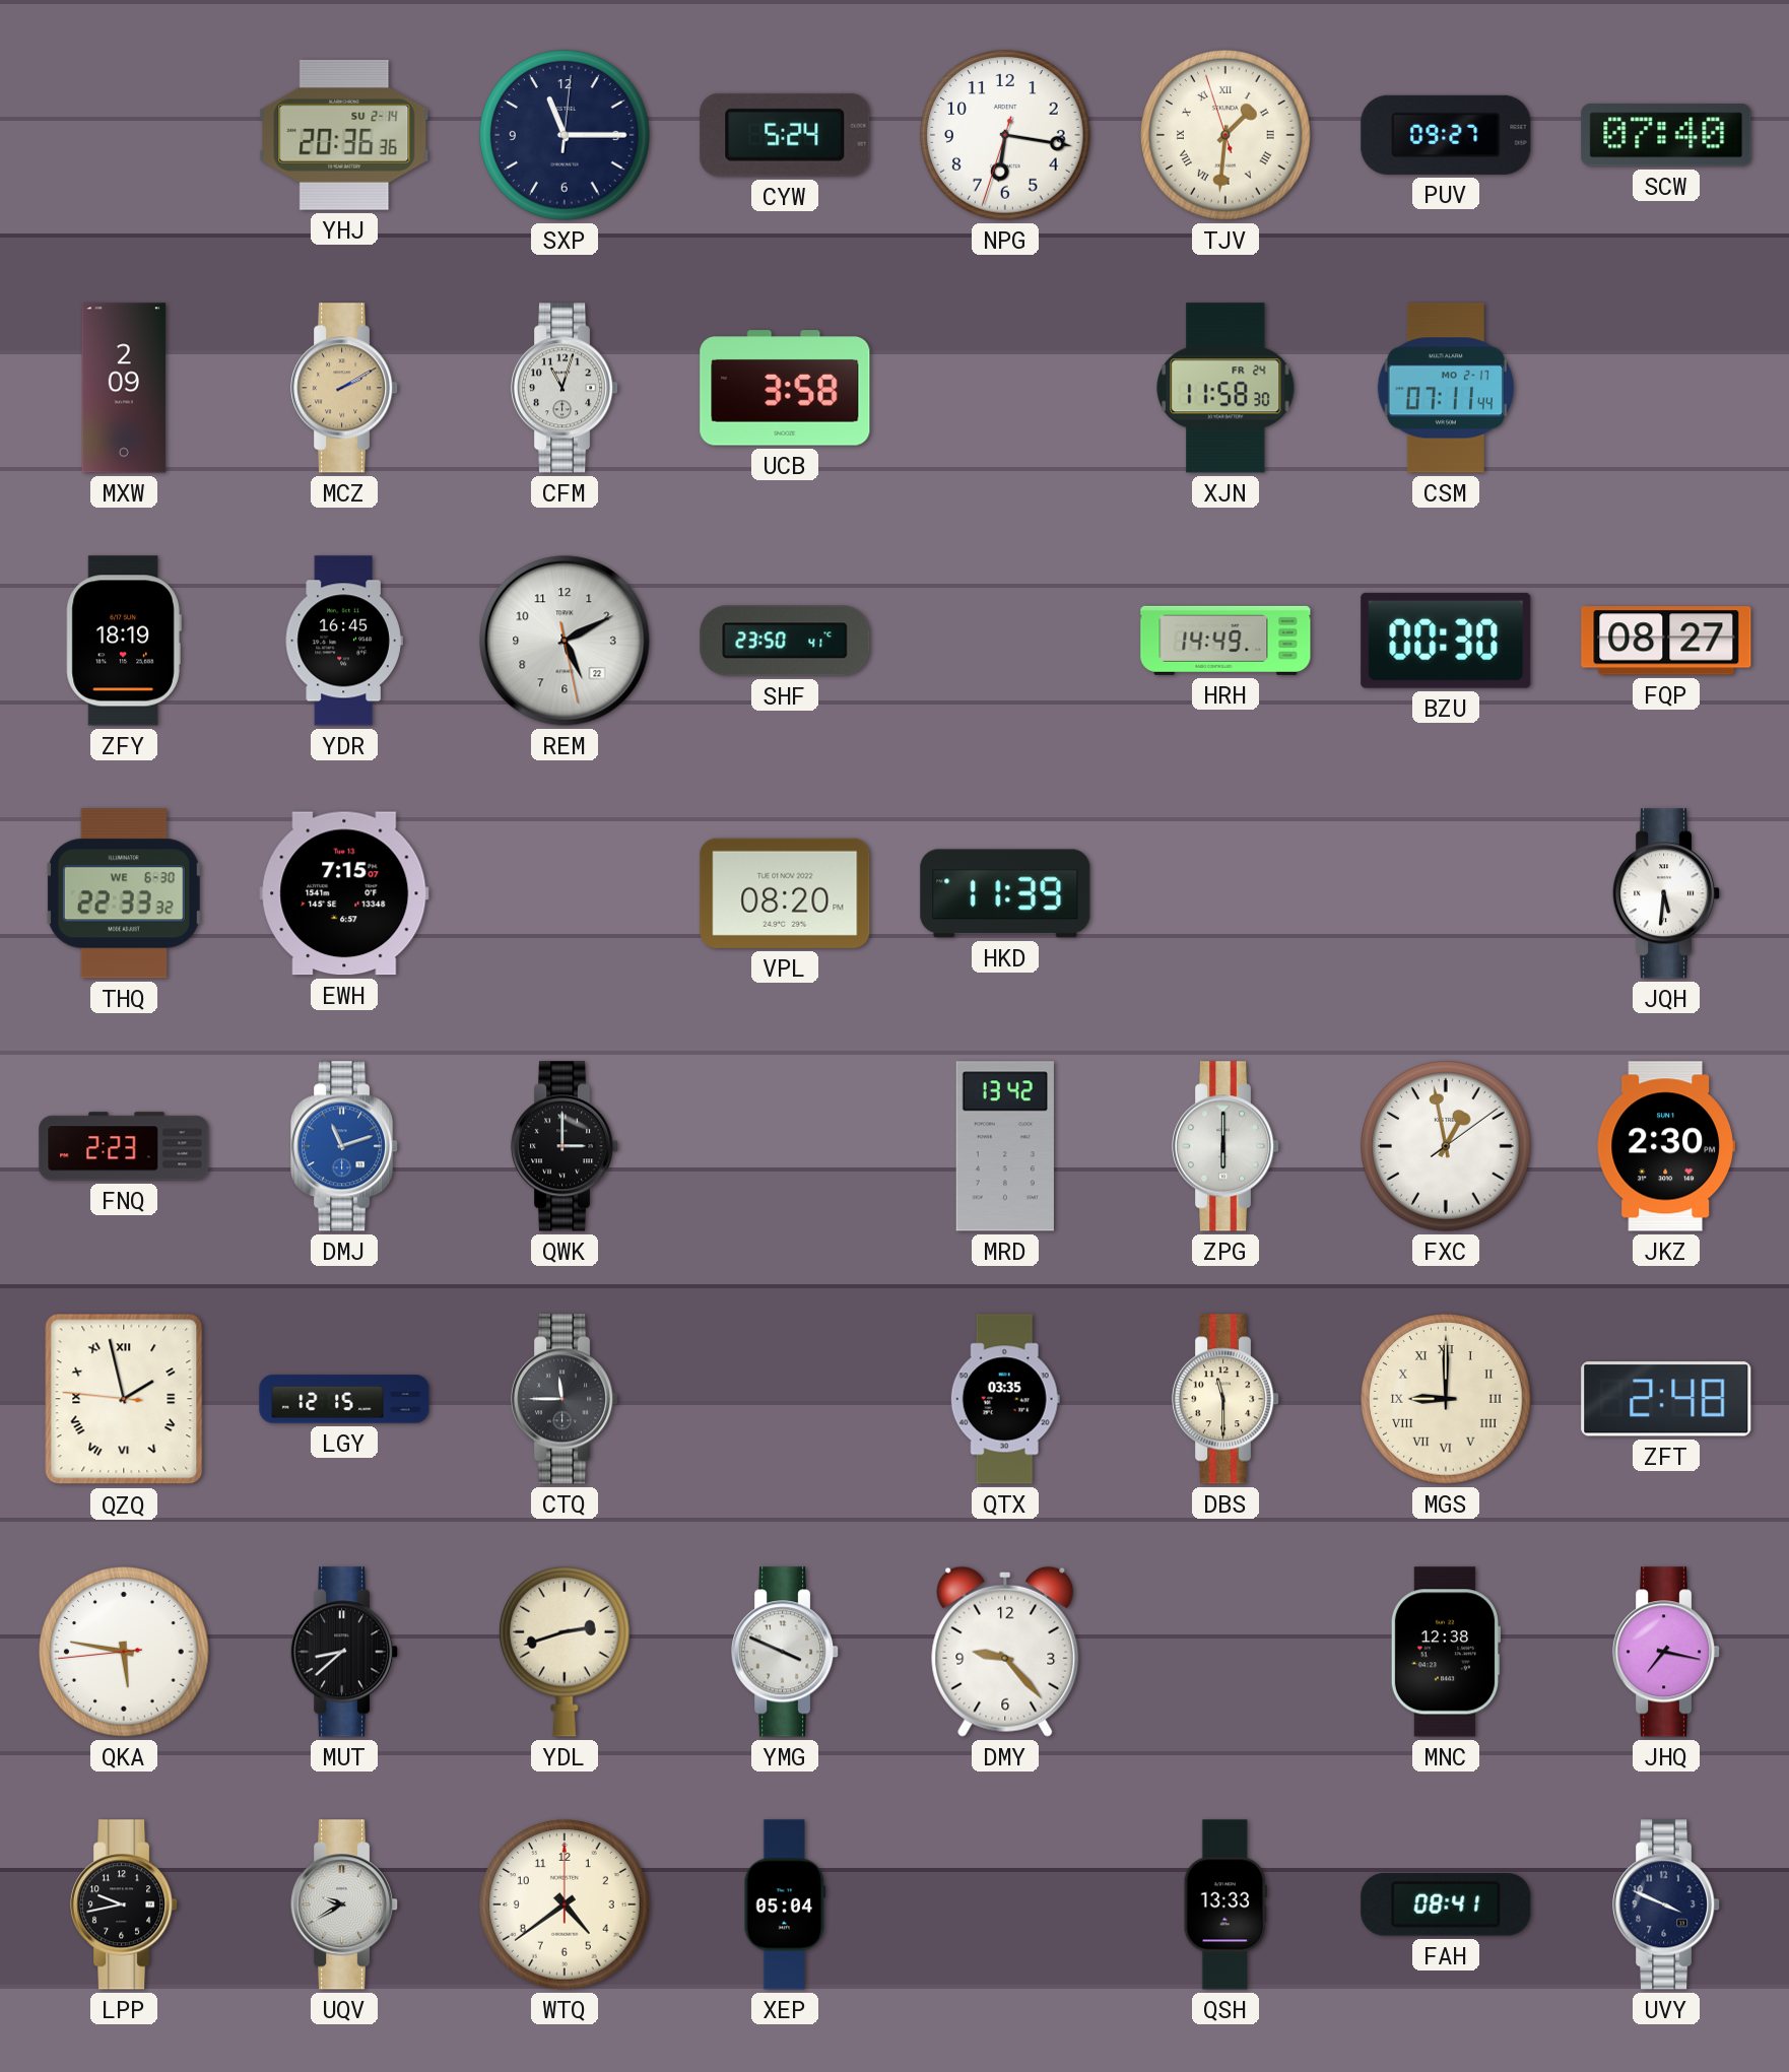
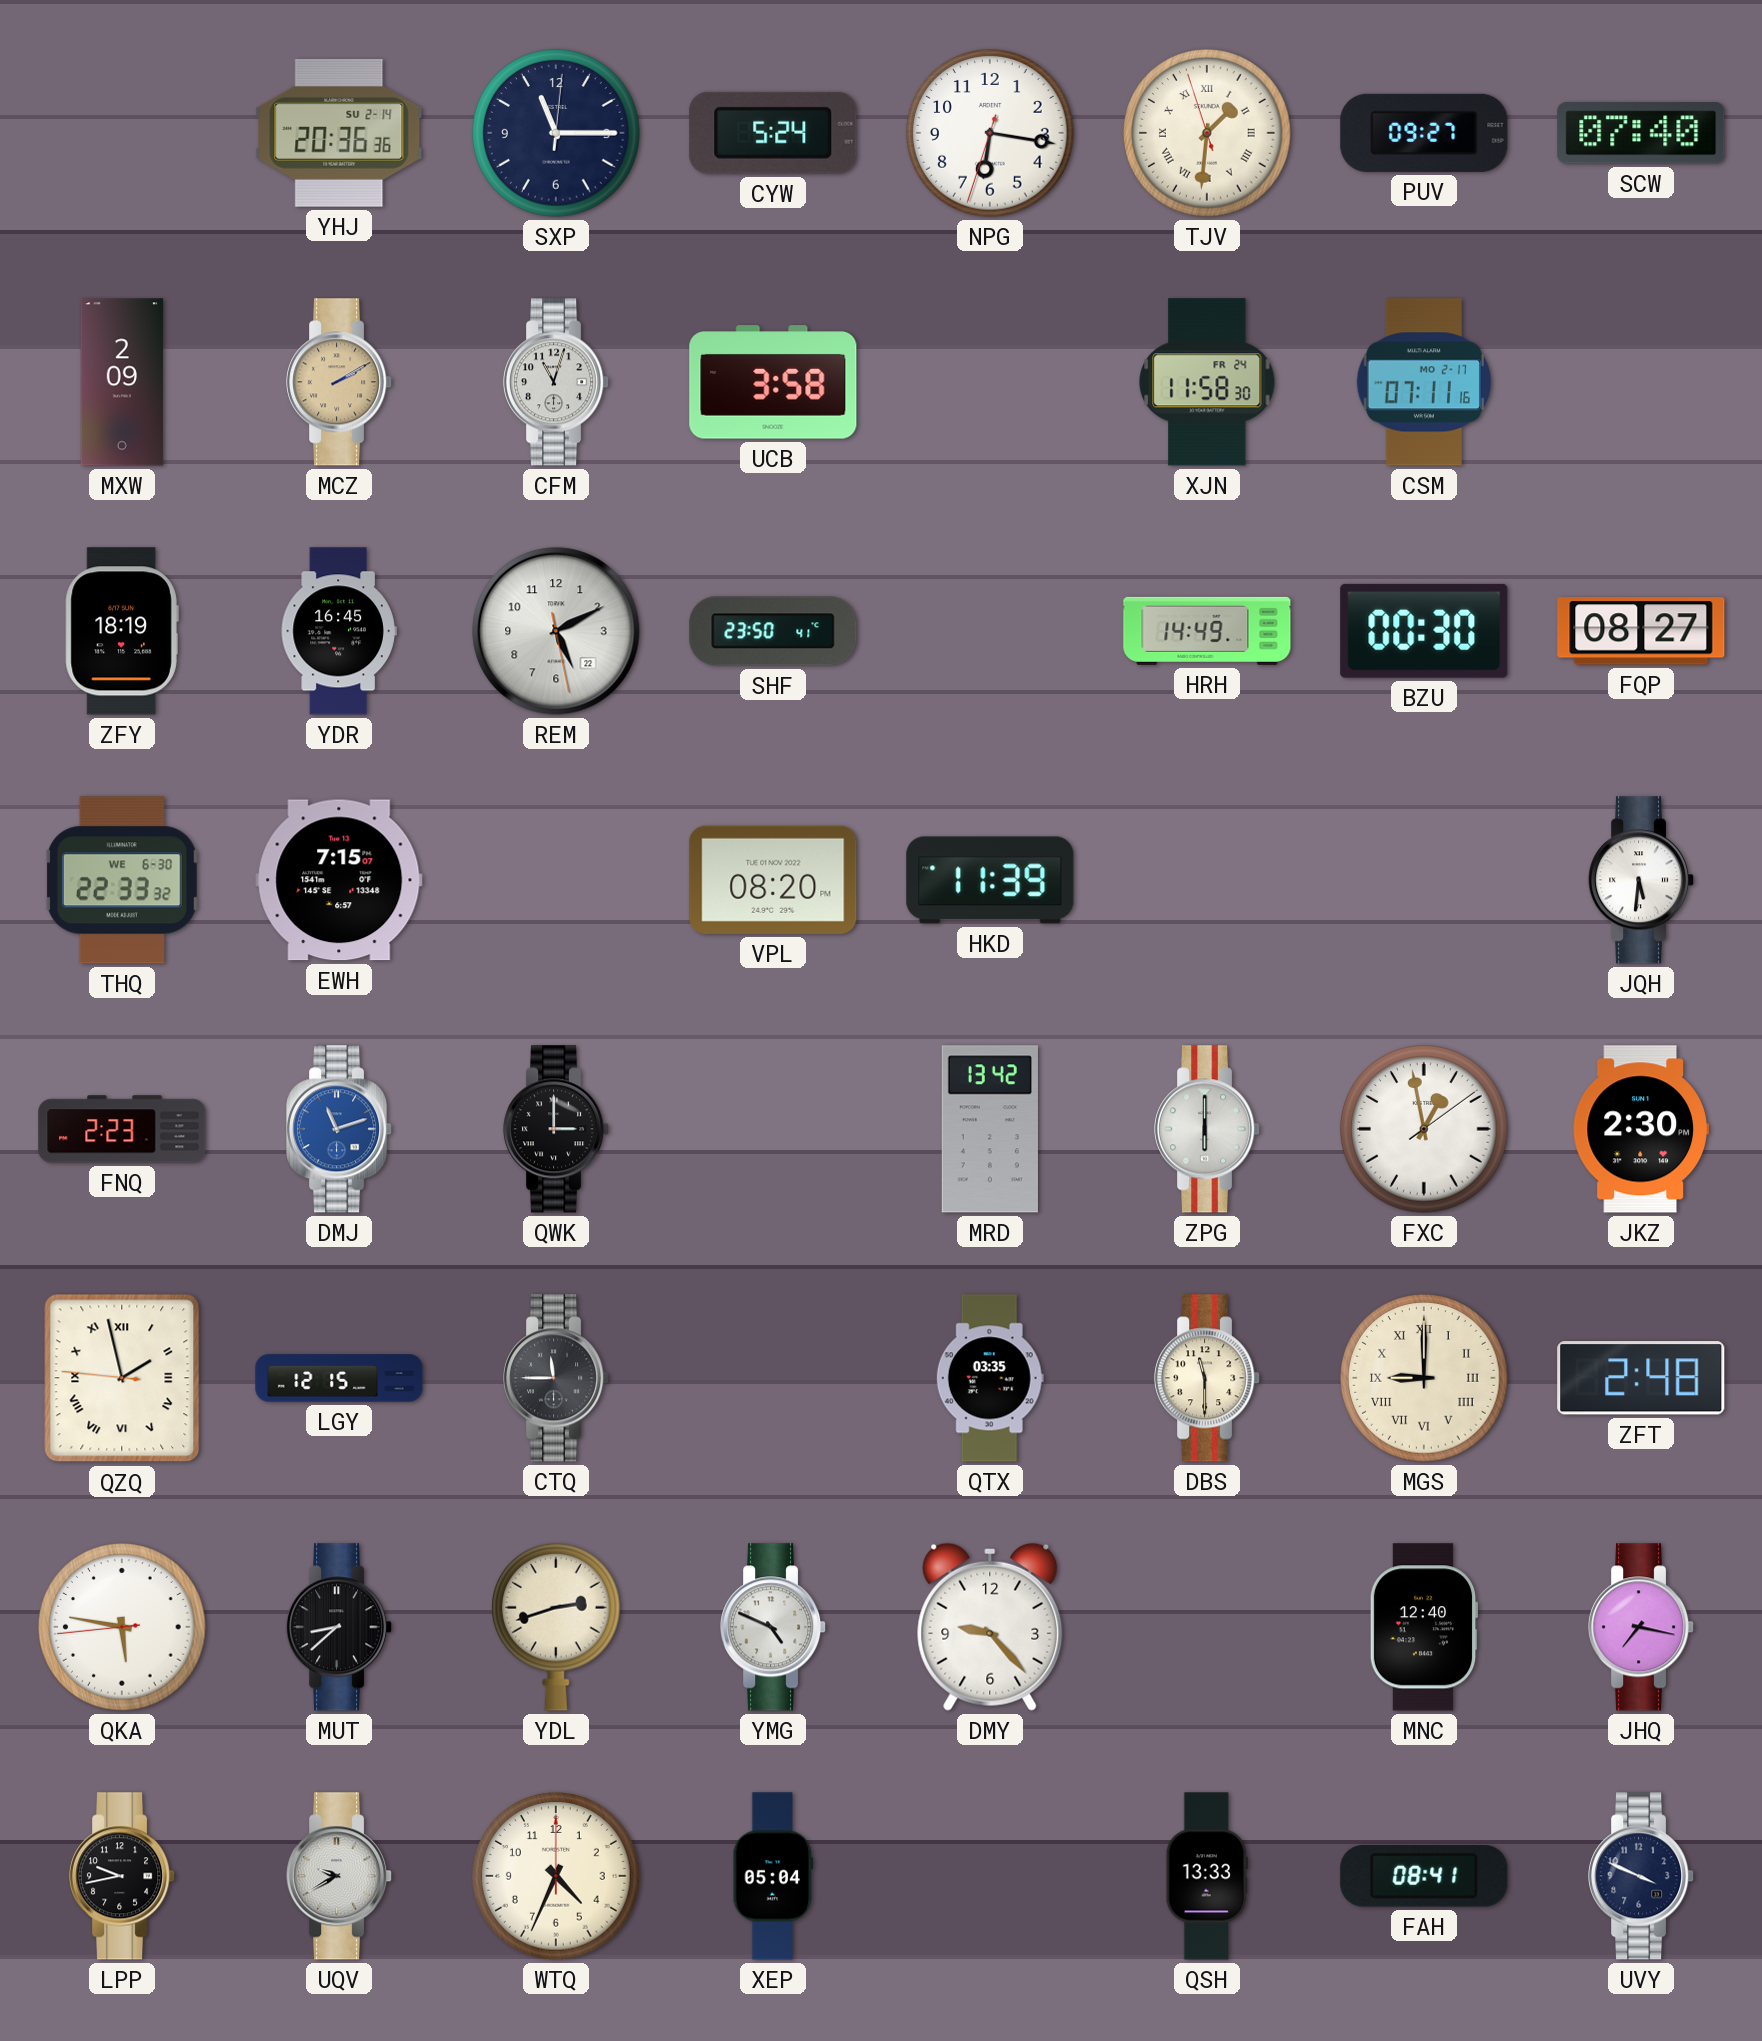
CSM: 07:11:44 -> 07:11:16
YMG: 3:49 -> 4:49
MNC: 12:38 -> 12:40
WTQ: 4:39 -> 4:34
